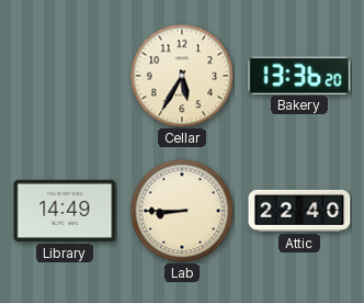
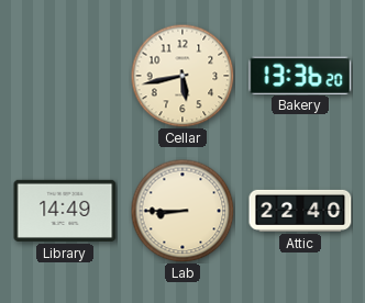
Cellar: 5:35 -> 5:43
